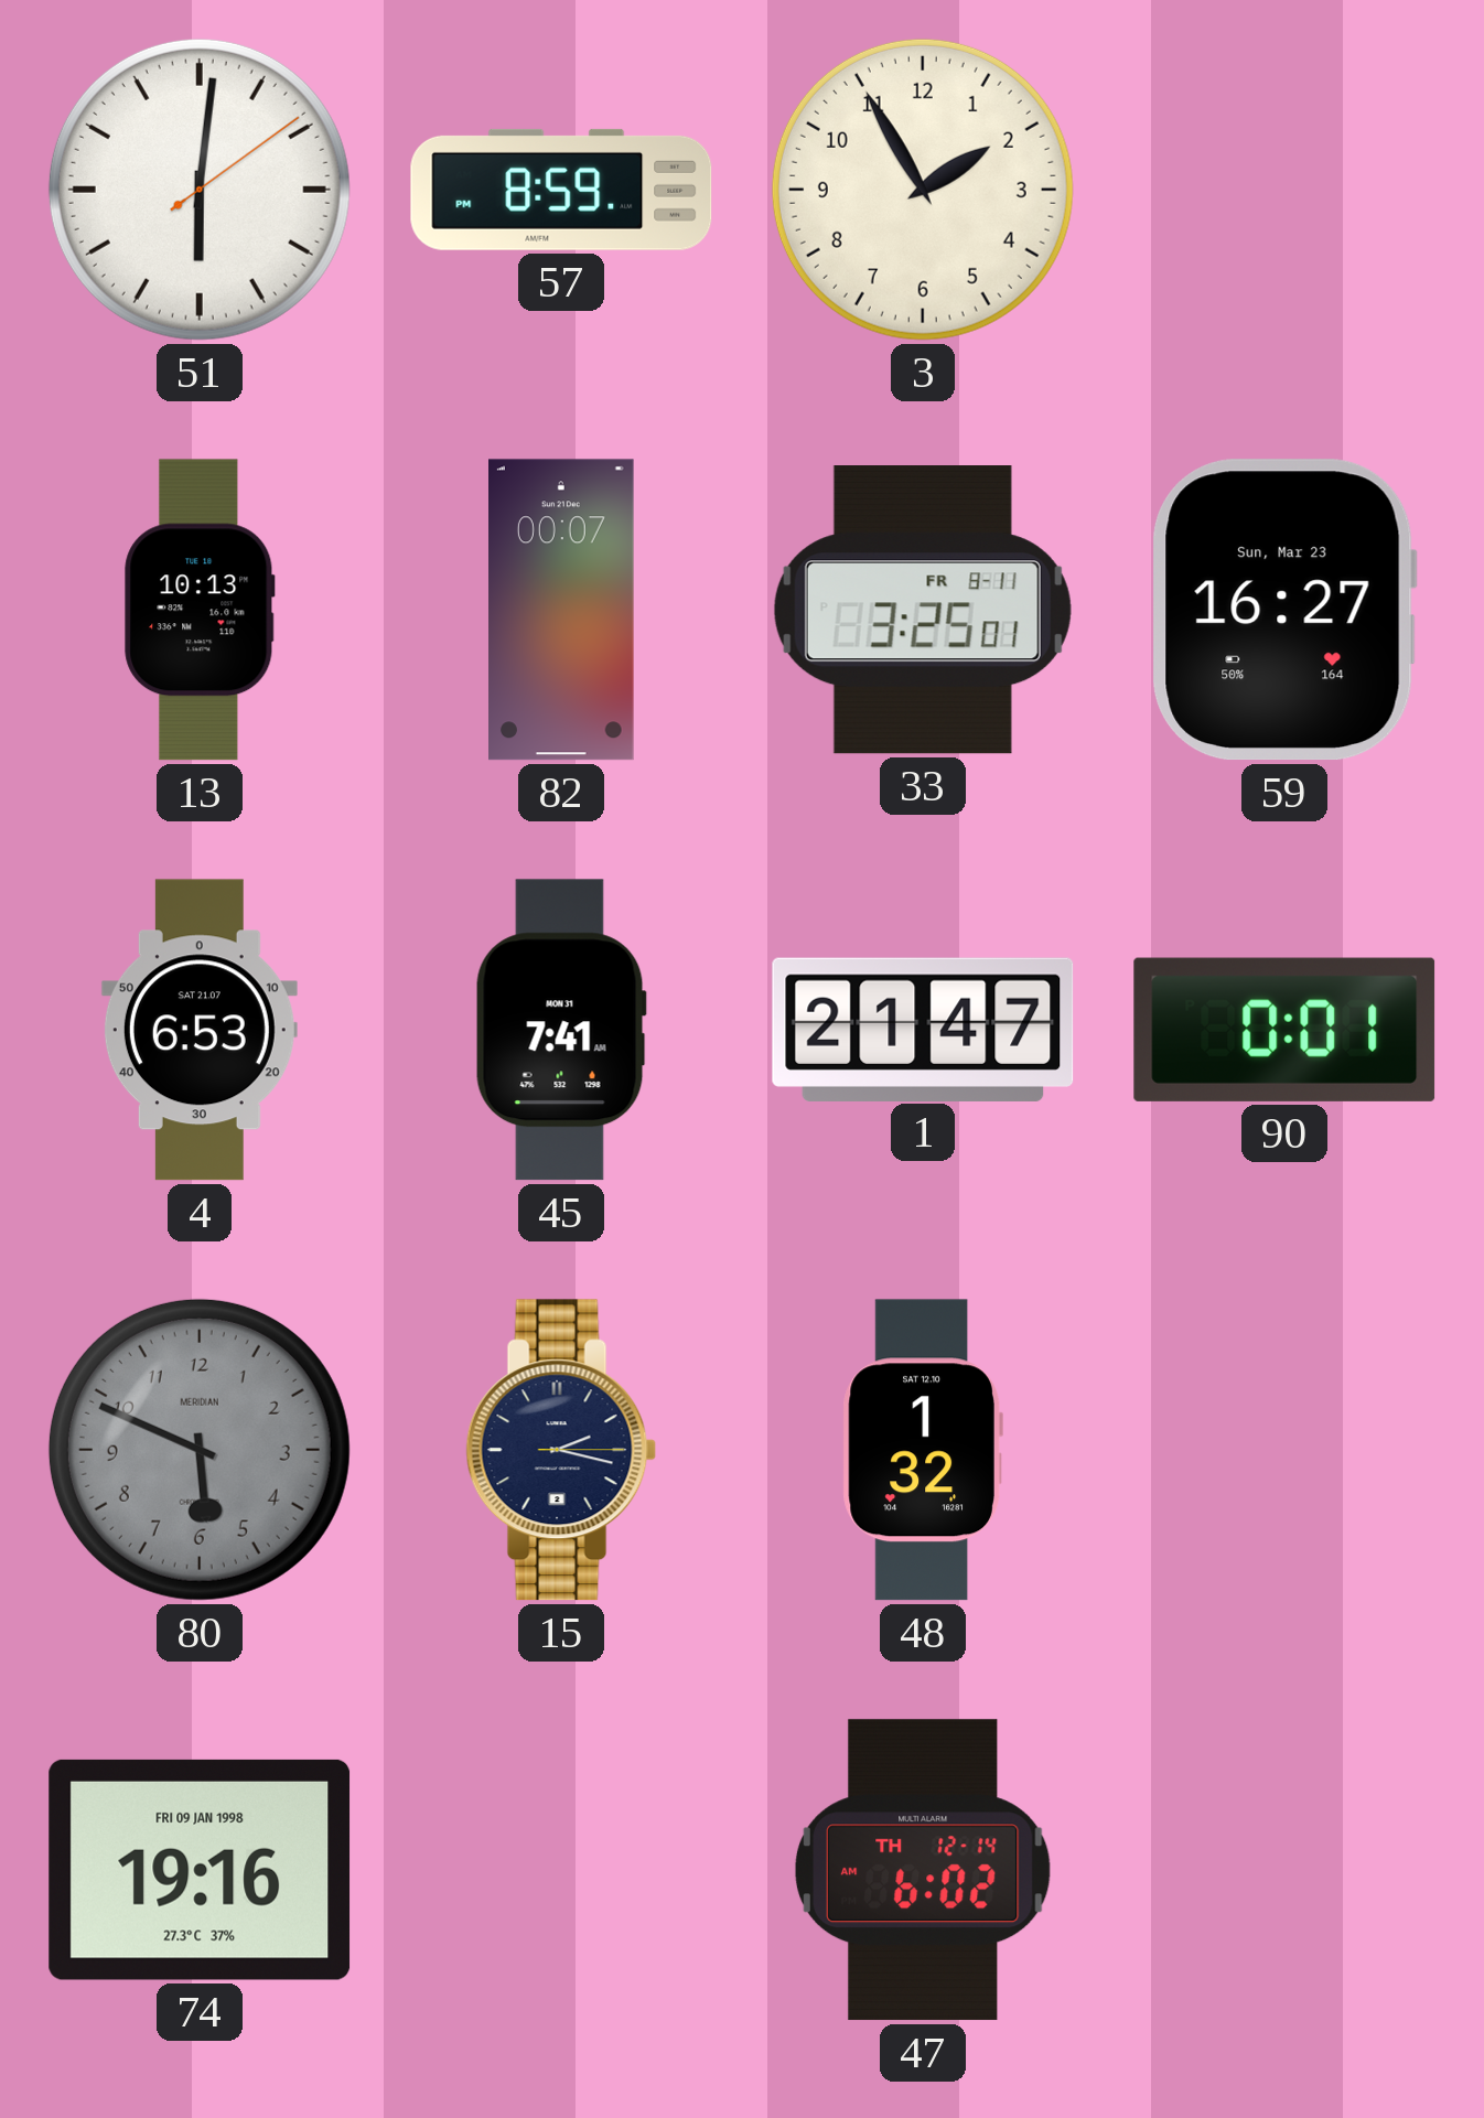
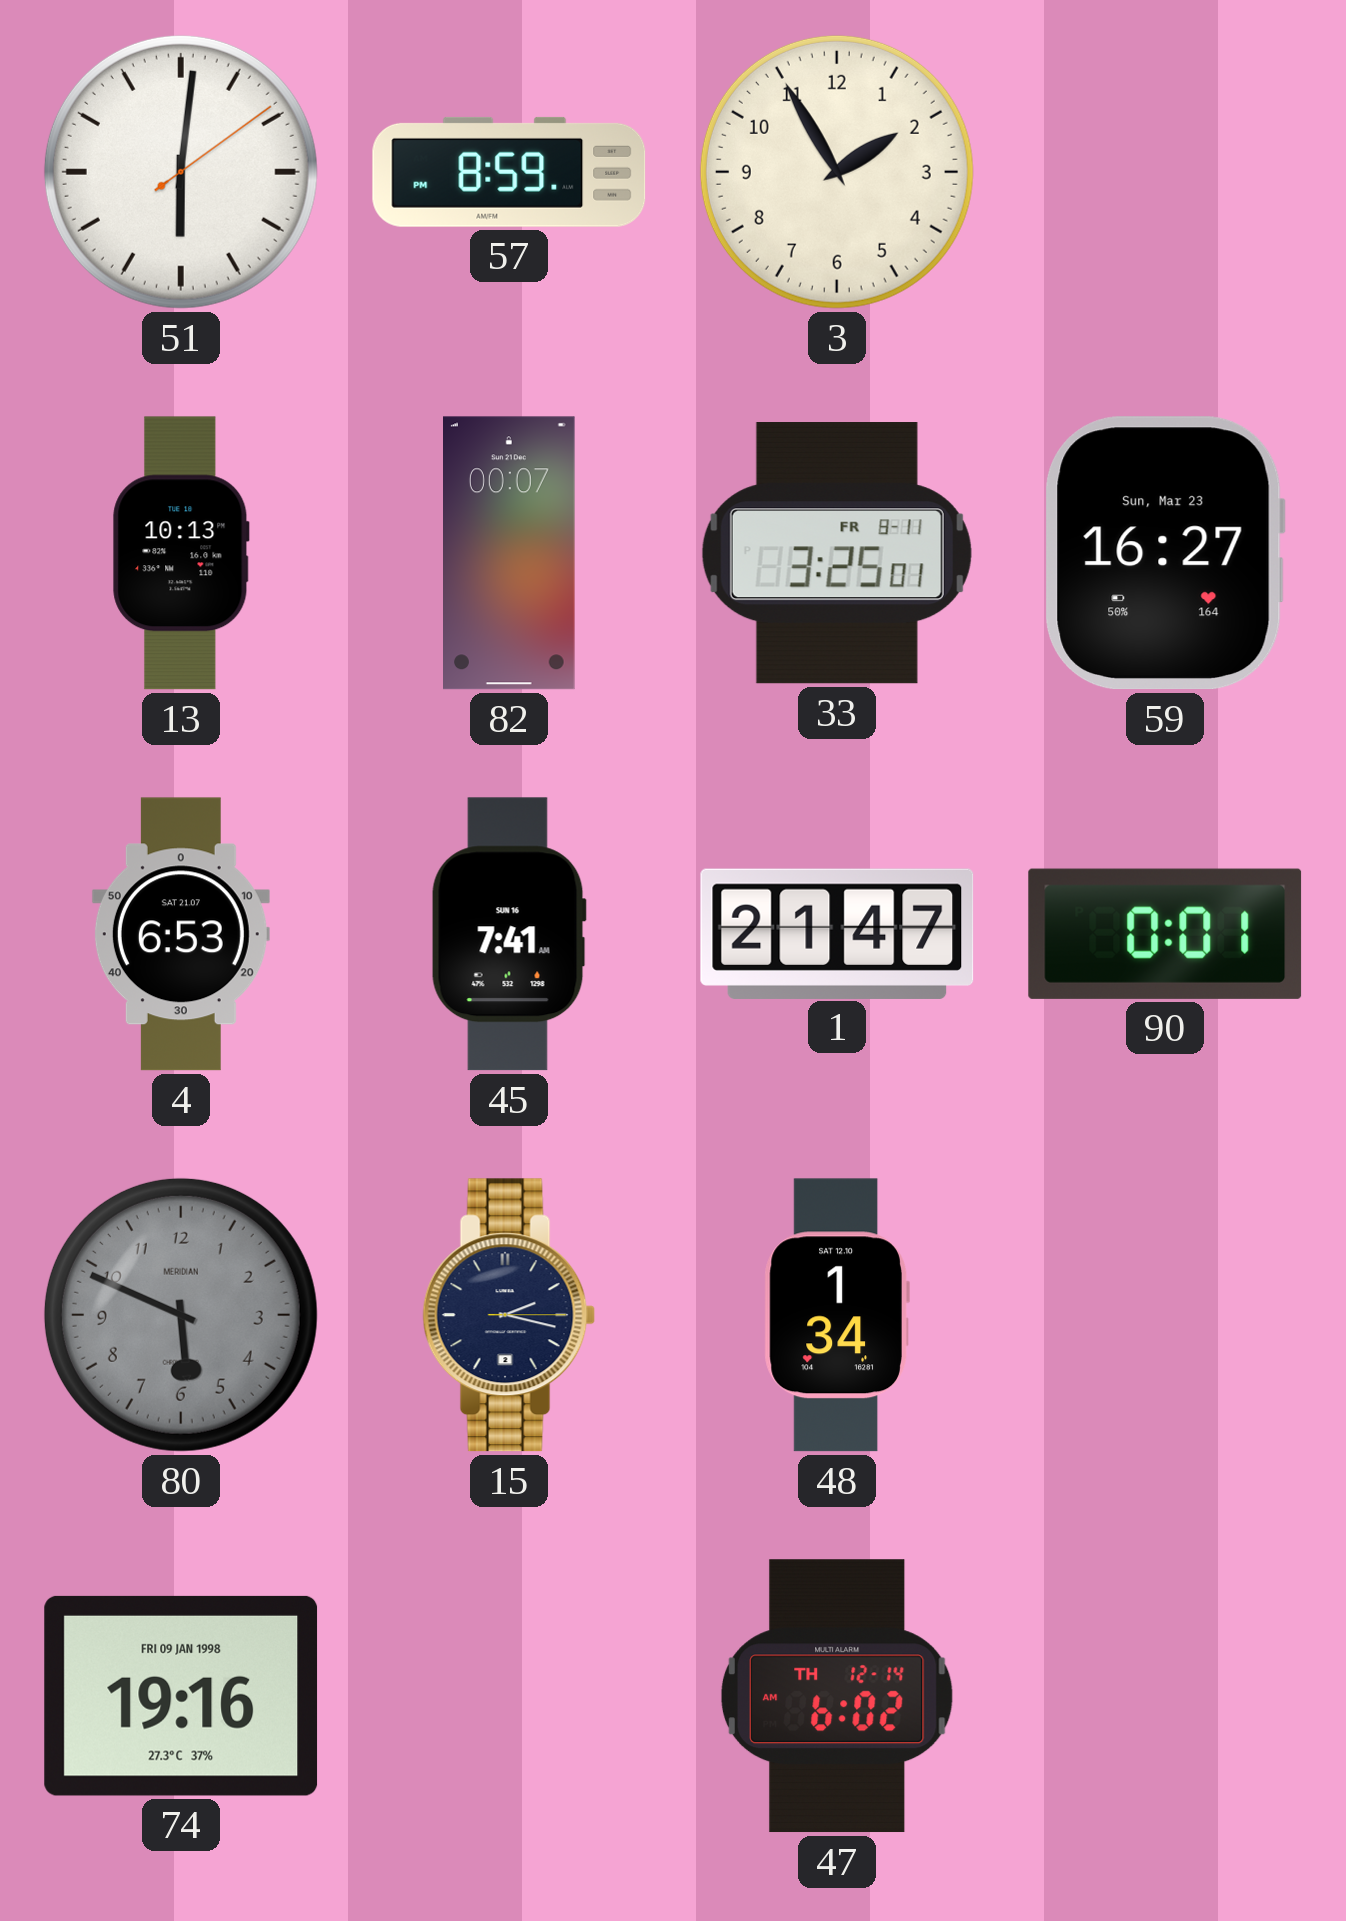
45 date: MON 31 -> SUN 16
48: 1:32 -> 1:34
